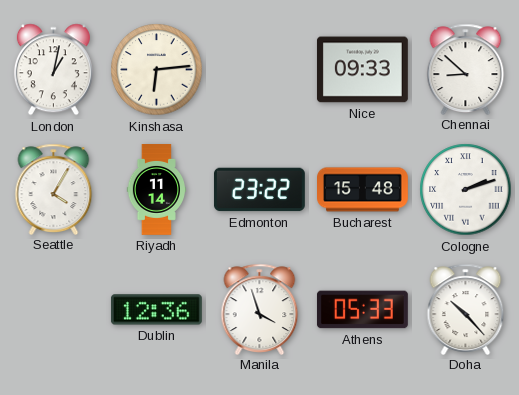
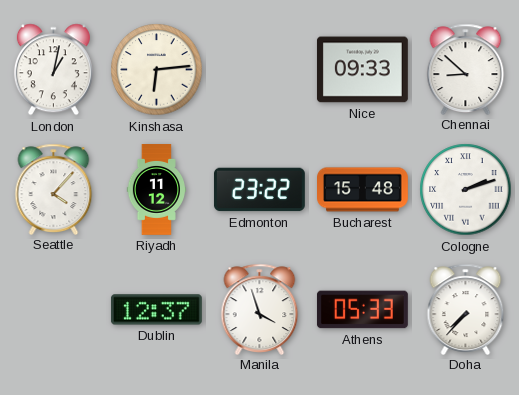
Seattle: 4:05 -> 4:07
Riyadh: 11:14 -> 11:12
Dublin: 12:36 -> 12:37
Doha: 10:23 -> 7:37
